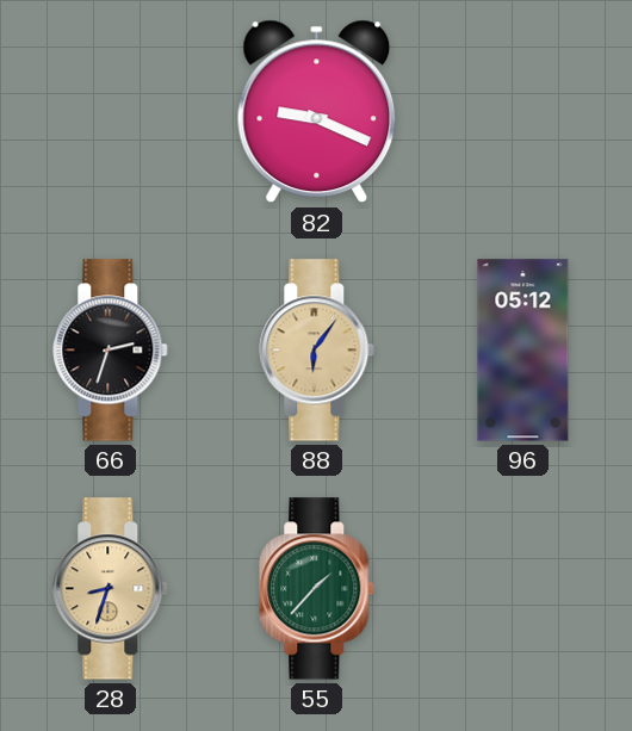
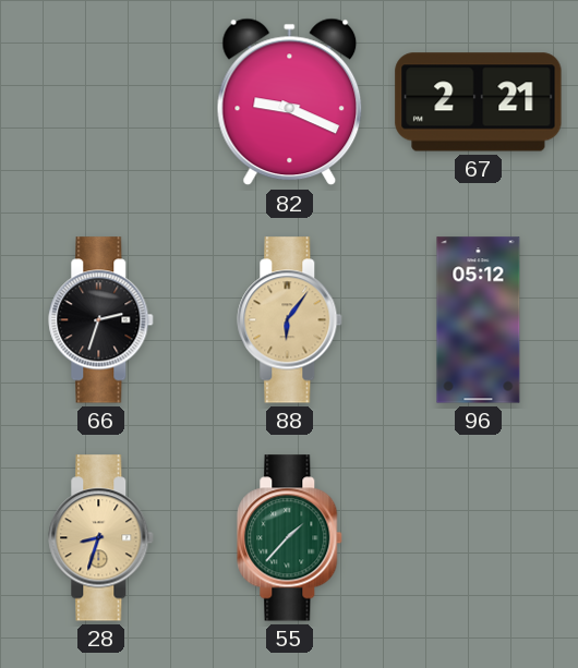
67: none -> 2:21
